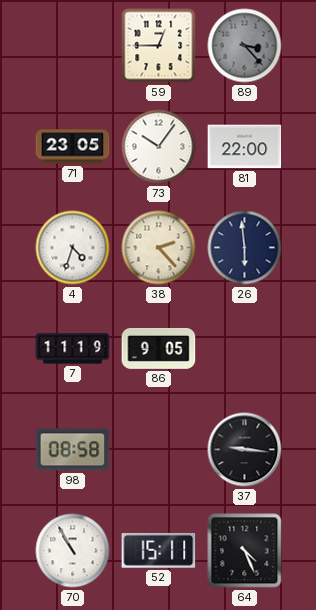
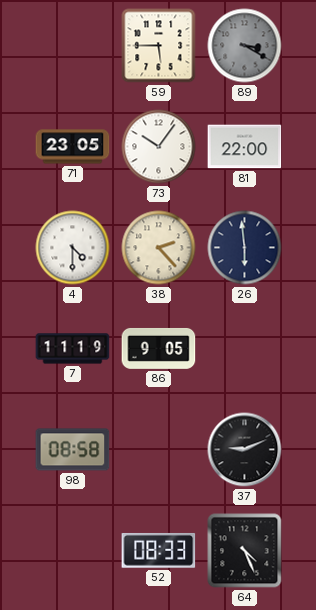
59: 12:45 -> 5:45
89: 3:23 -> 3:20
4: 4:33 -> 4:30
37: 9:16 -> 9:11
70: 10:55 -> none
52: 15:11 -> 08:33
